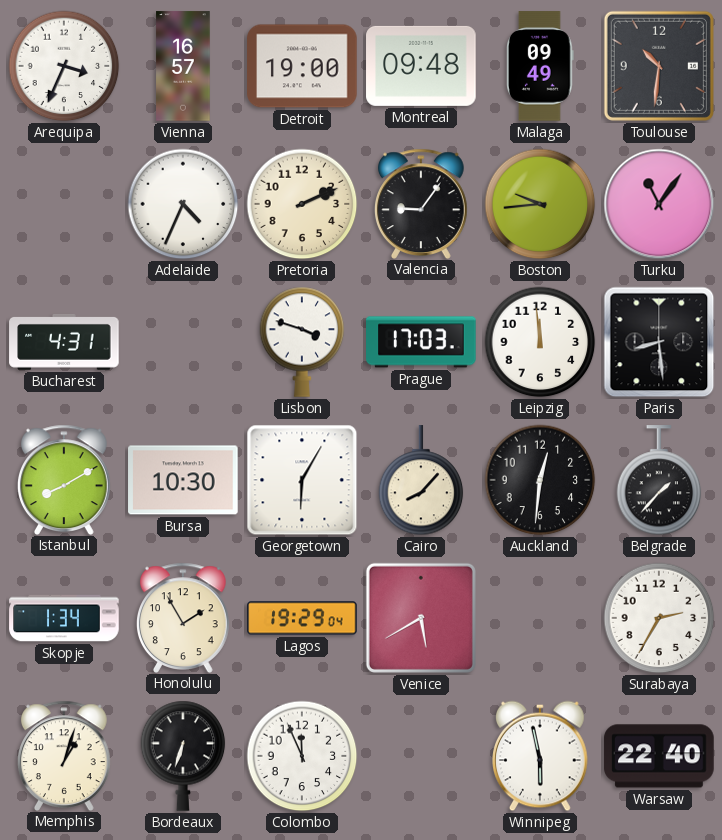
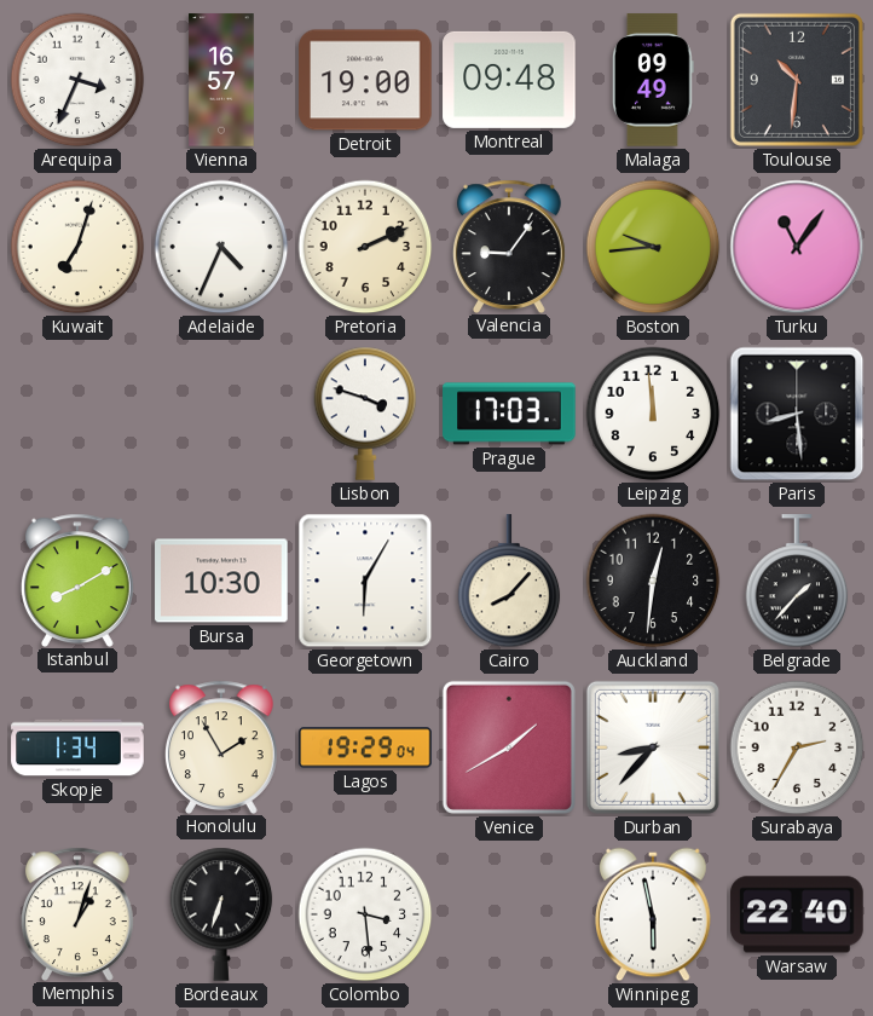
Kuwait: none -> 7:03
Bucharest: 4:31 -> none
Venice: 5:40 -> 1:40
Durban: none -> 8:37
Colombo: 11:56 -> 3:29
